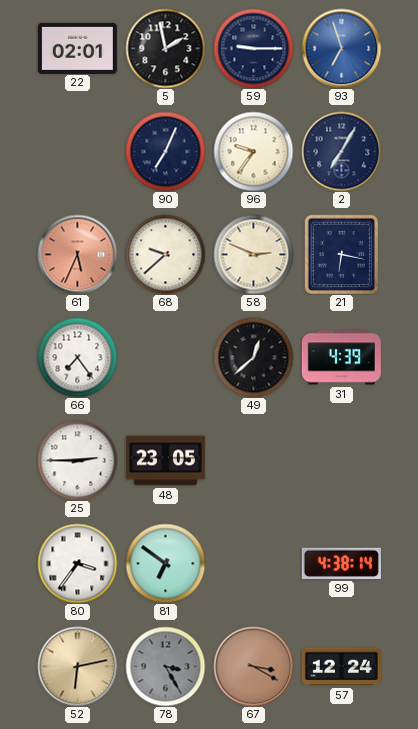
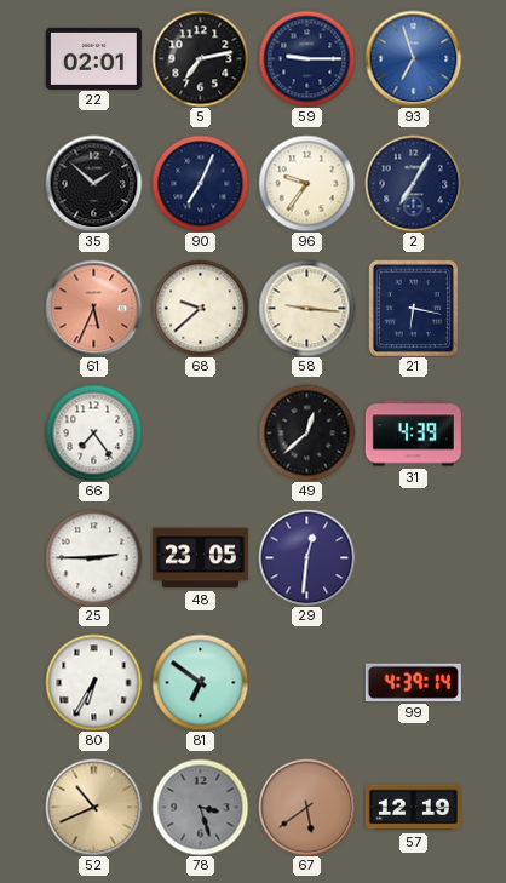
5: 1:58 -> 7:13
35: none -> 1:52
58: 2:49 -> 9:16
29: none -> 12:31
80: 3:36 -> 6:35
99: 4:38 -> 4:39
52: 6:13 -> 10:41
78: 3:25 -> 3:27
67: 3:20 -> 5:39
57: 12:24 -> 12:19
